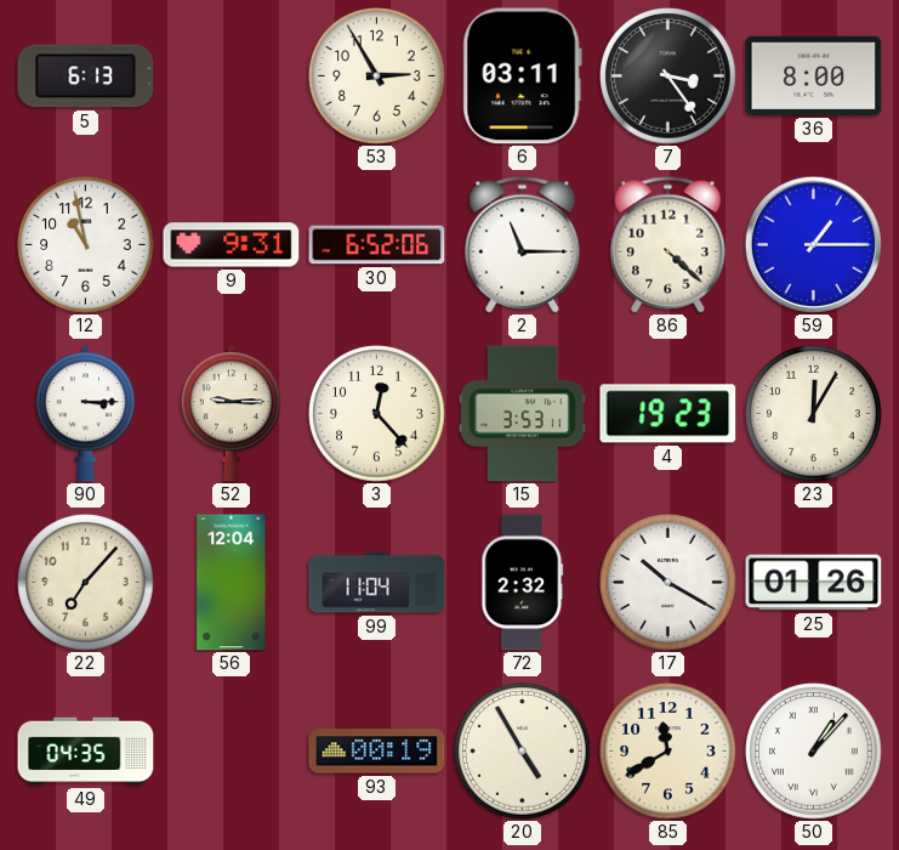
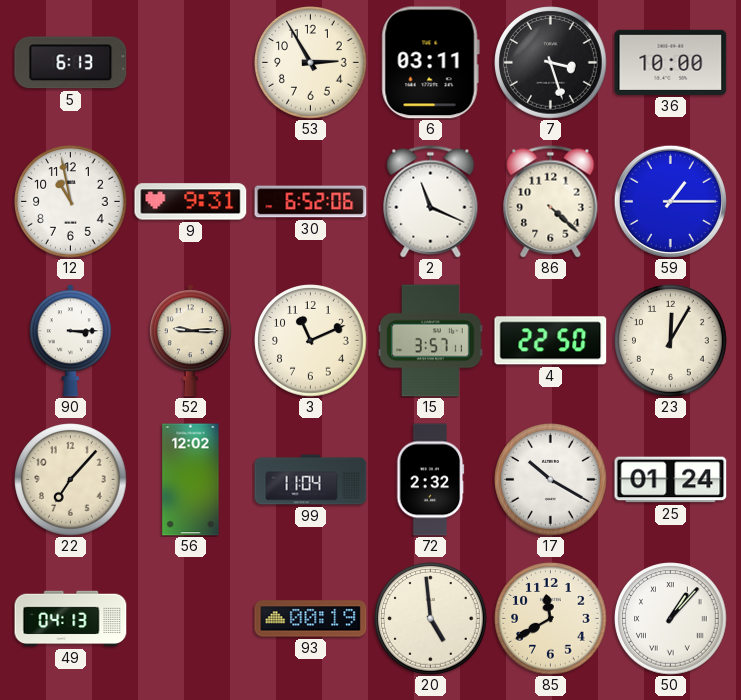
7: 3:24 -> 3:27
36: 8:00 -> 10:00
2: 11:15 -> 11:19
3: 12:23 -> 11:11
15: 3:53 -> 3:57
4: 19:23 -> 22:50
56: 12:04 -> 12:02
25: 01:26 -> 01:24
49: 04:35 -> 04:13
20: 4:55 -> 4:59
